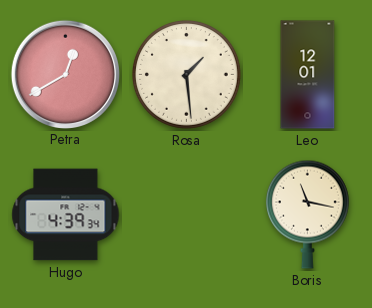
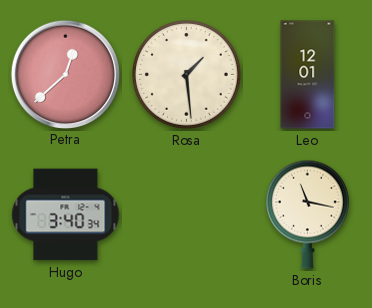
Petra: 12:40 -> 12:38
Hugo: 4:39 -> 3:40
